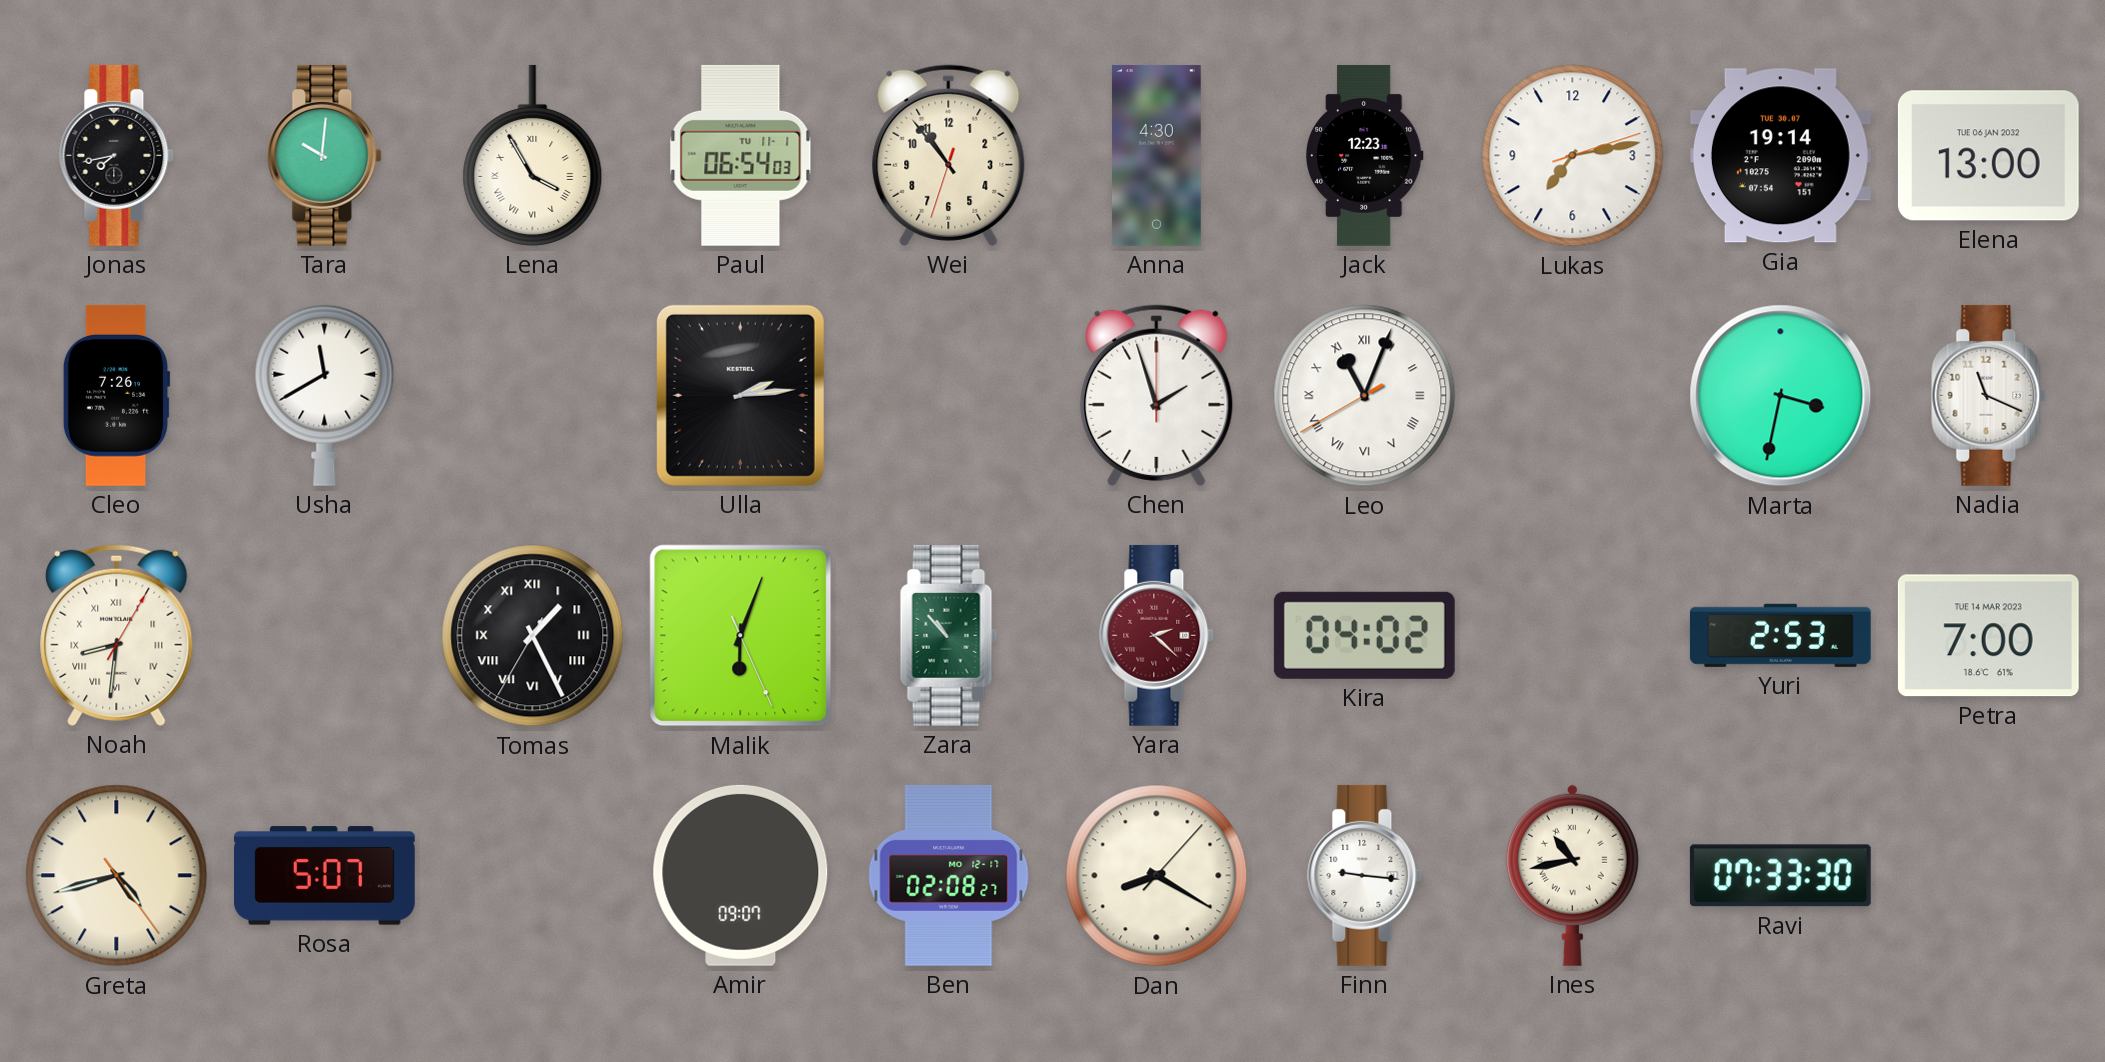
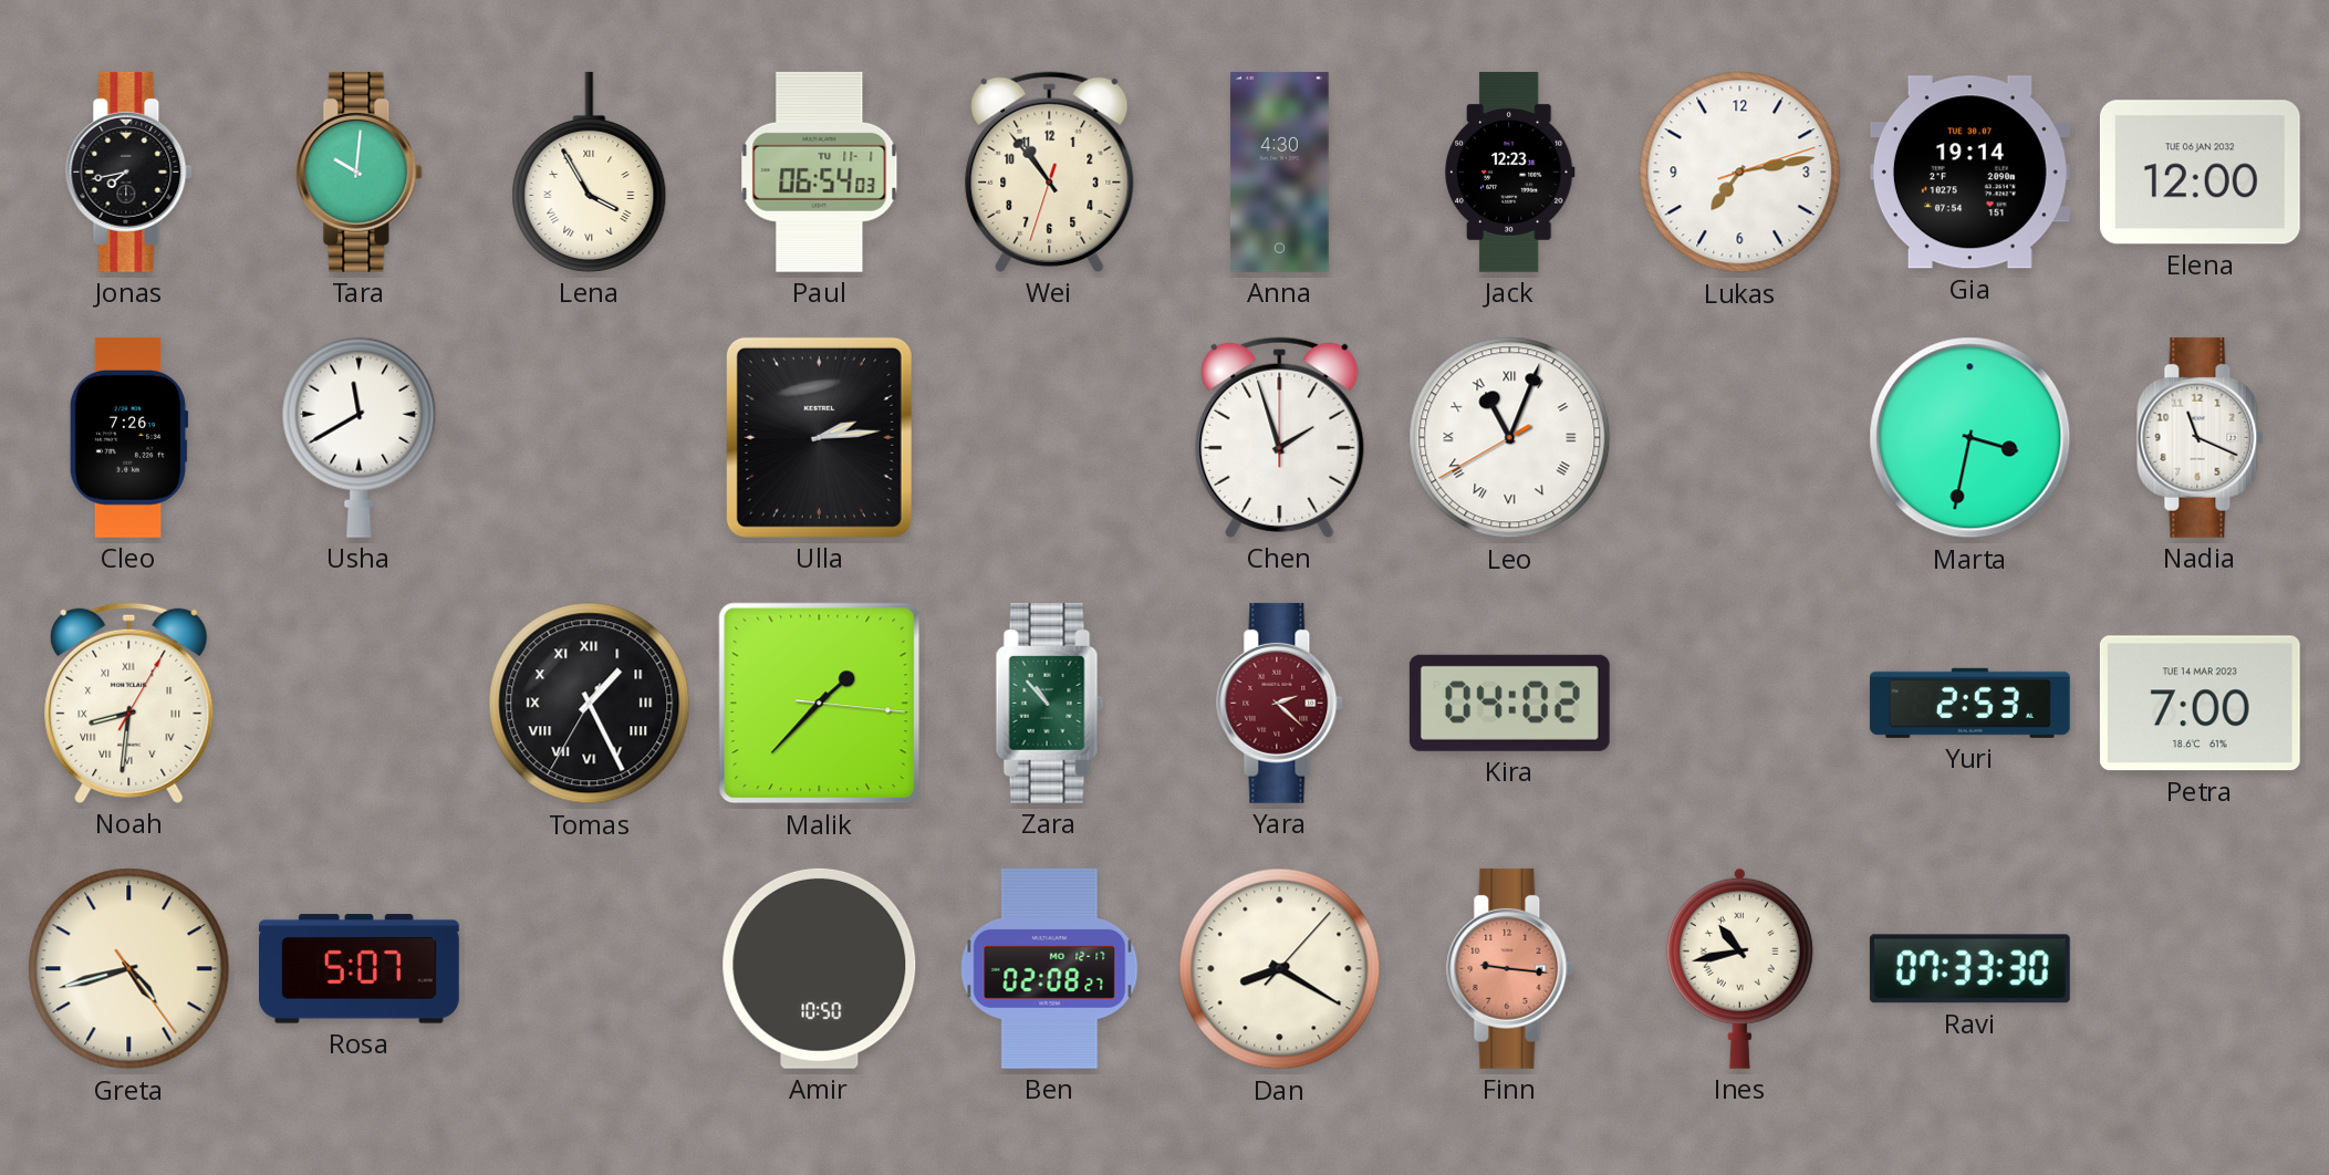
Elena: 13:00 -> 12:00
Malik: 6:03 -> 1:37
Amir: 09:07 -> 10:50
Finn dial: white -> salmon
